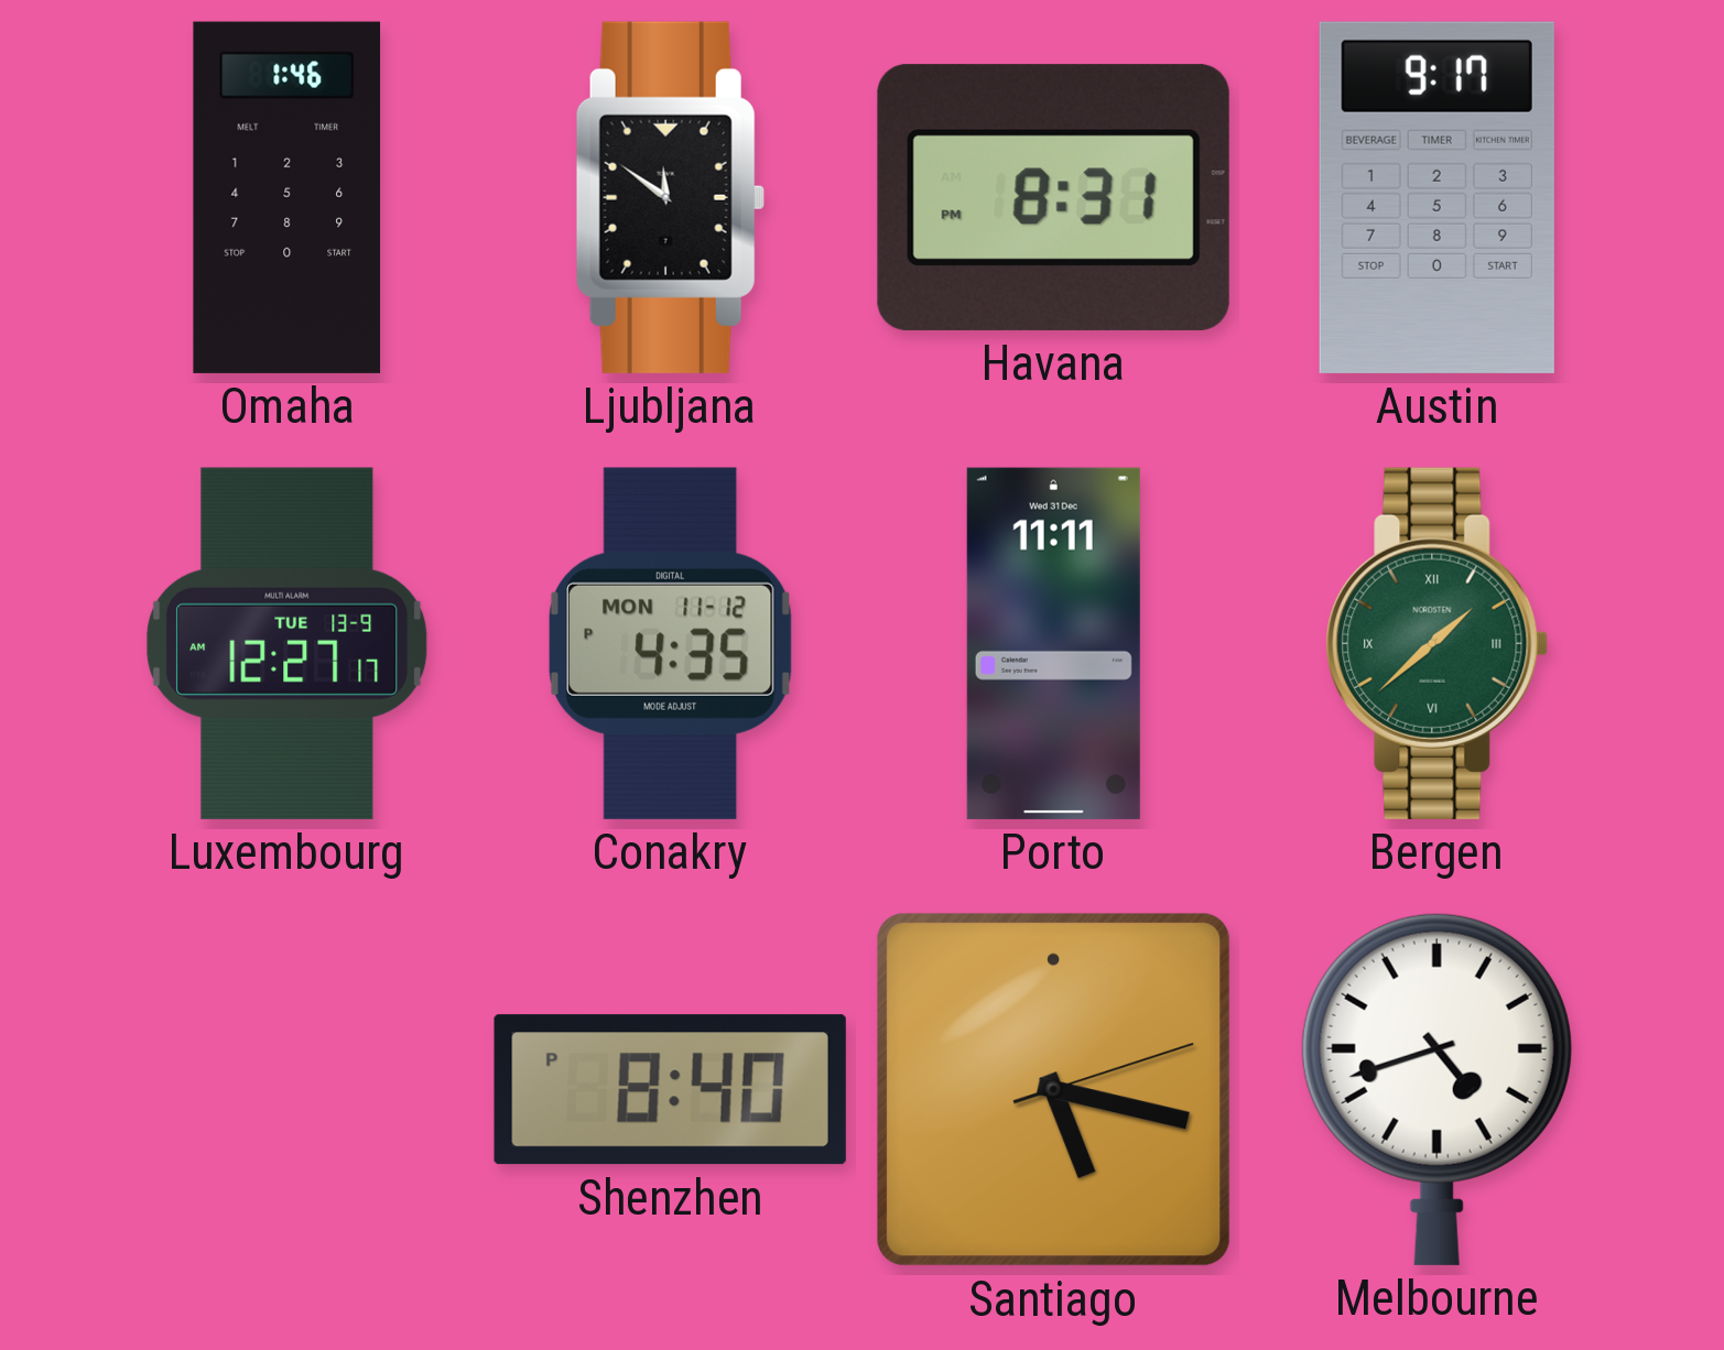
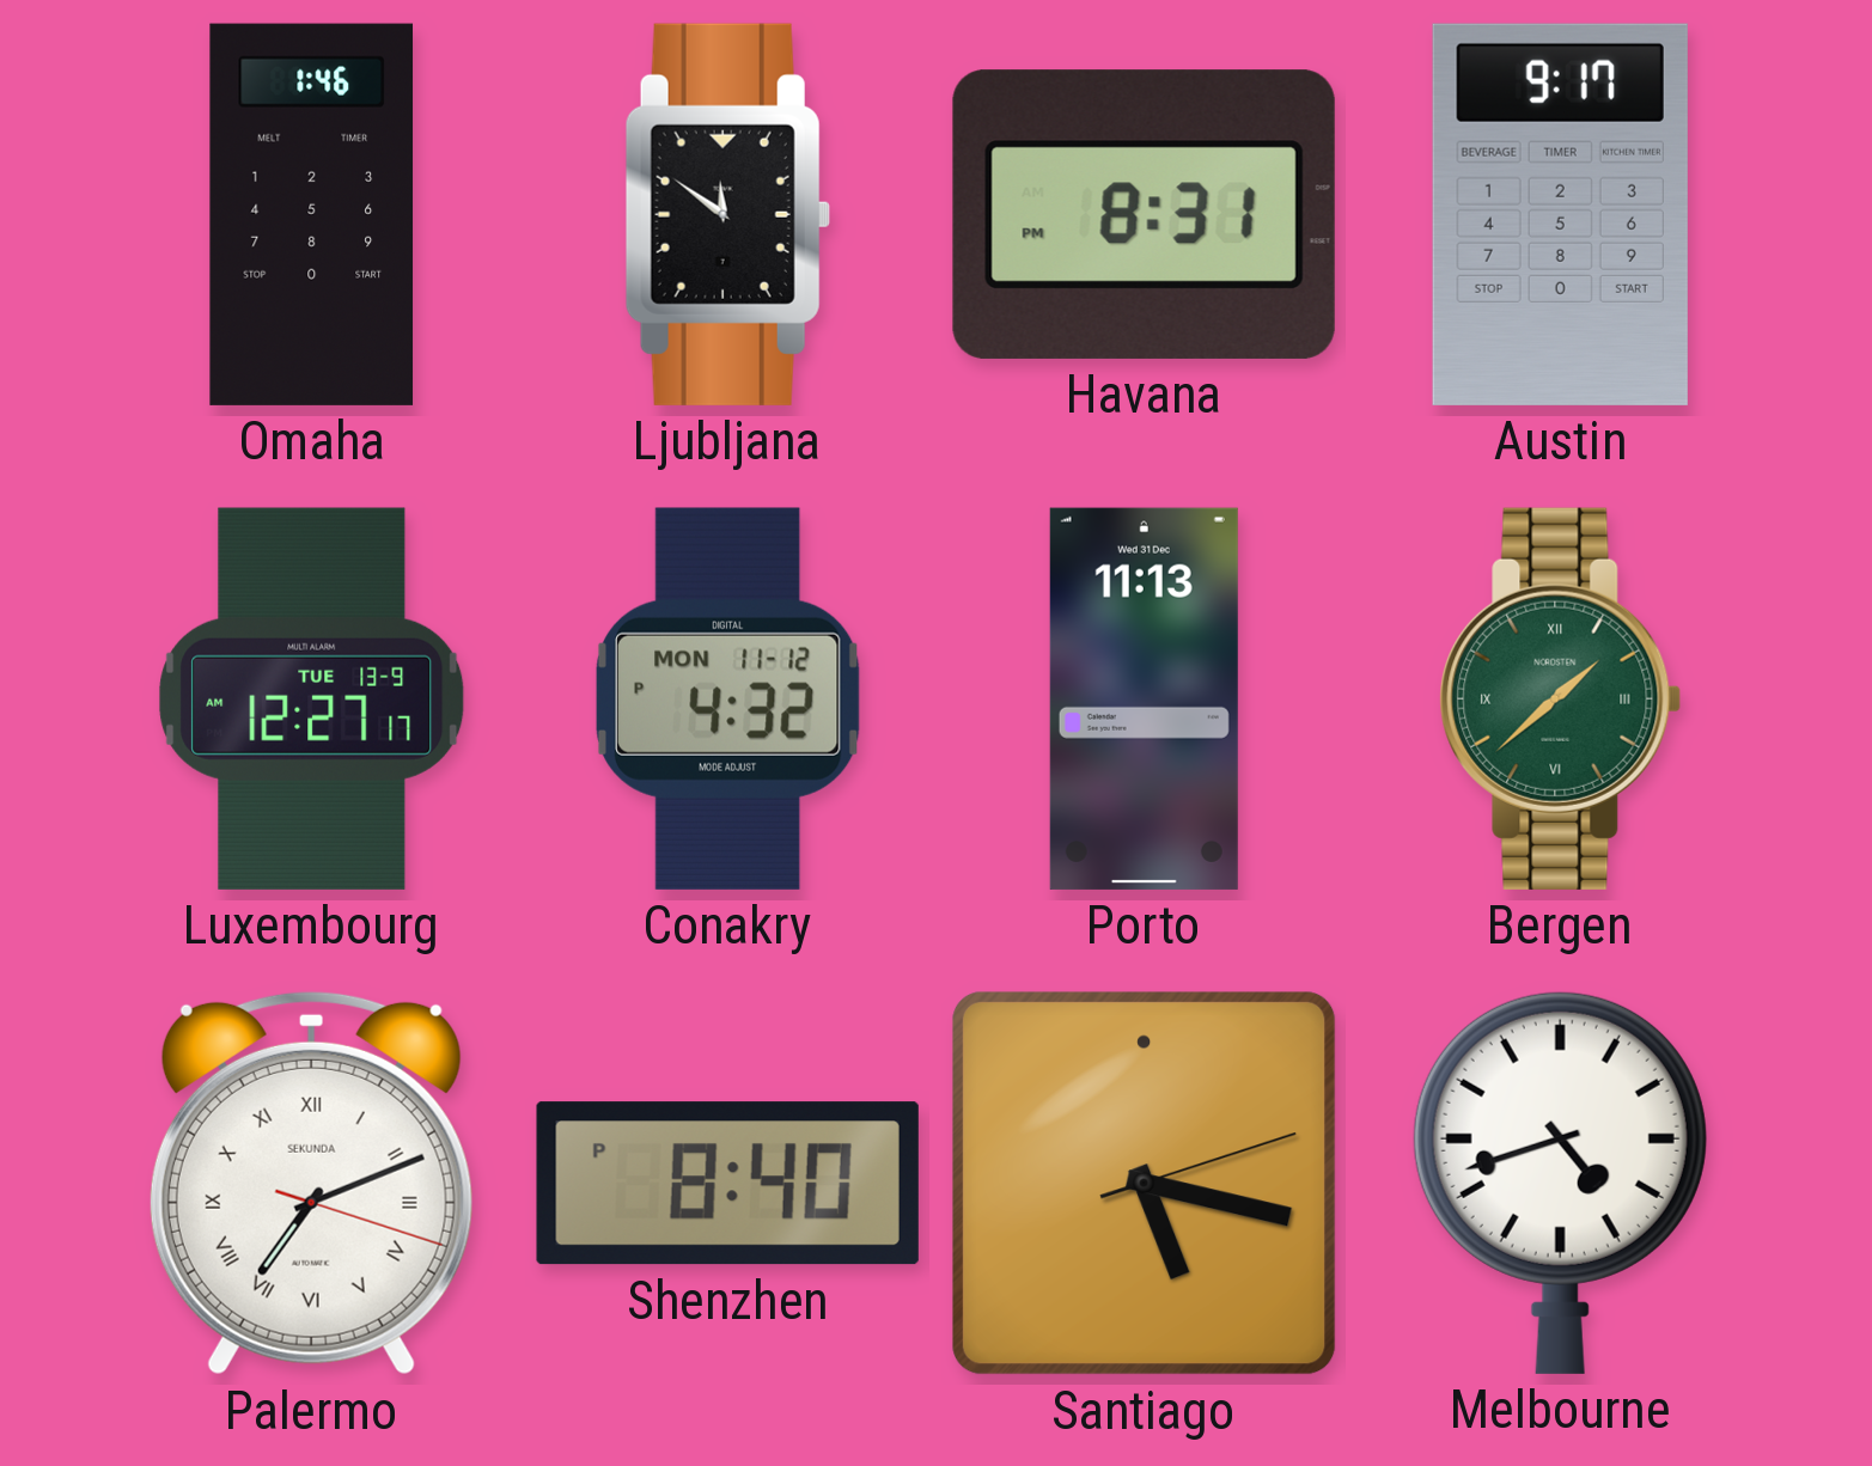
Conakry: 4:35 -> 4:32
Porto: 11:11 -> 11:13
Palermo: none -> 7:11
